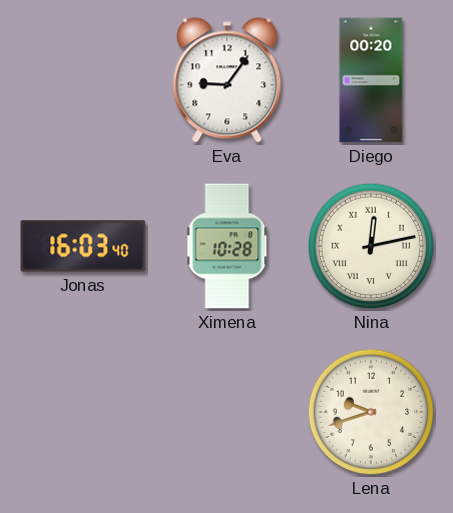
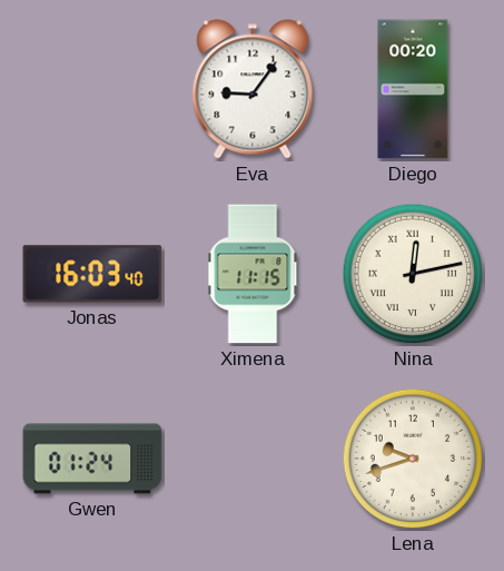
Ximena: 10:28 -> 11:15
Gwen: none -> 01:24
